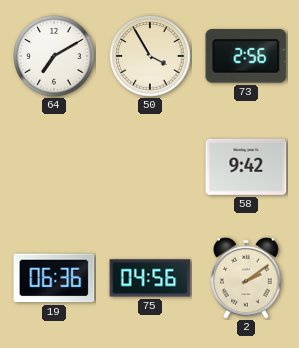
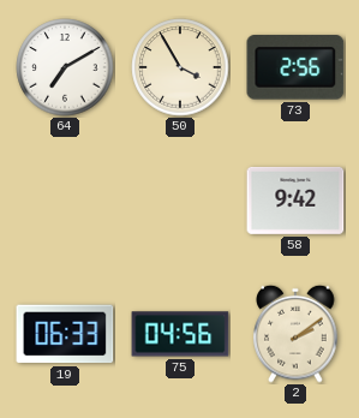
19: 06:36 -> 06:33
